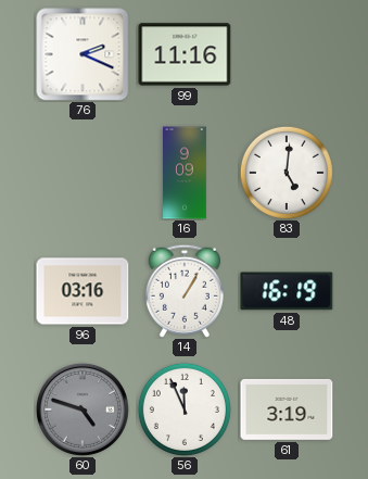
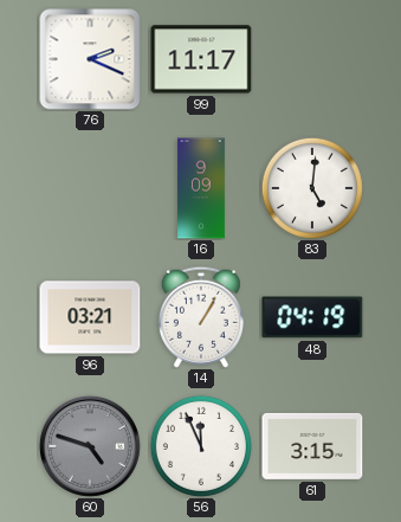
99: 11:16 -> 11:17
96: 03:16 -> 03:21
48: 16:19 -> 04:19
61: 3:19 -> 3:15
